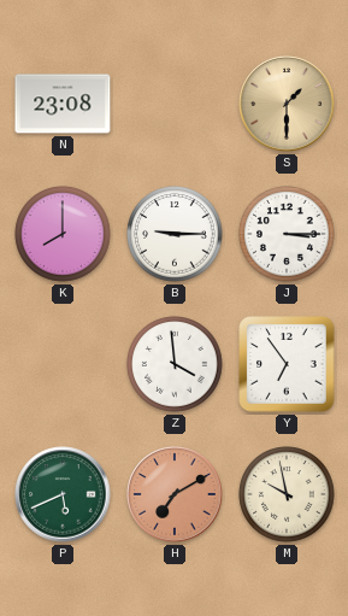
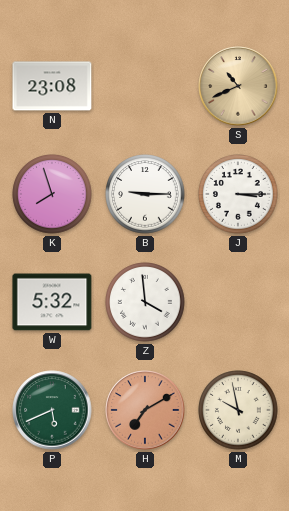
S: 1:30 -> 10:41
K: 8:00 -> 7:57
W: none -> 5:32
Y: 6:54 -> none
